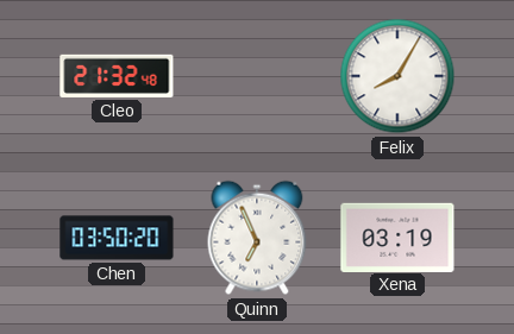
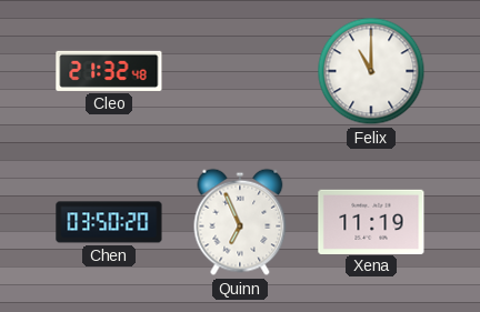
Felix: 8:05 -> 11:00
Xena: 03:19 -> 11:19
